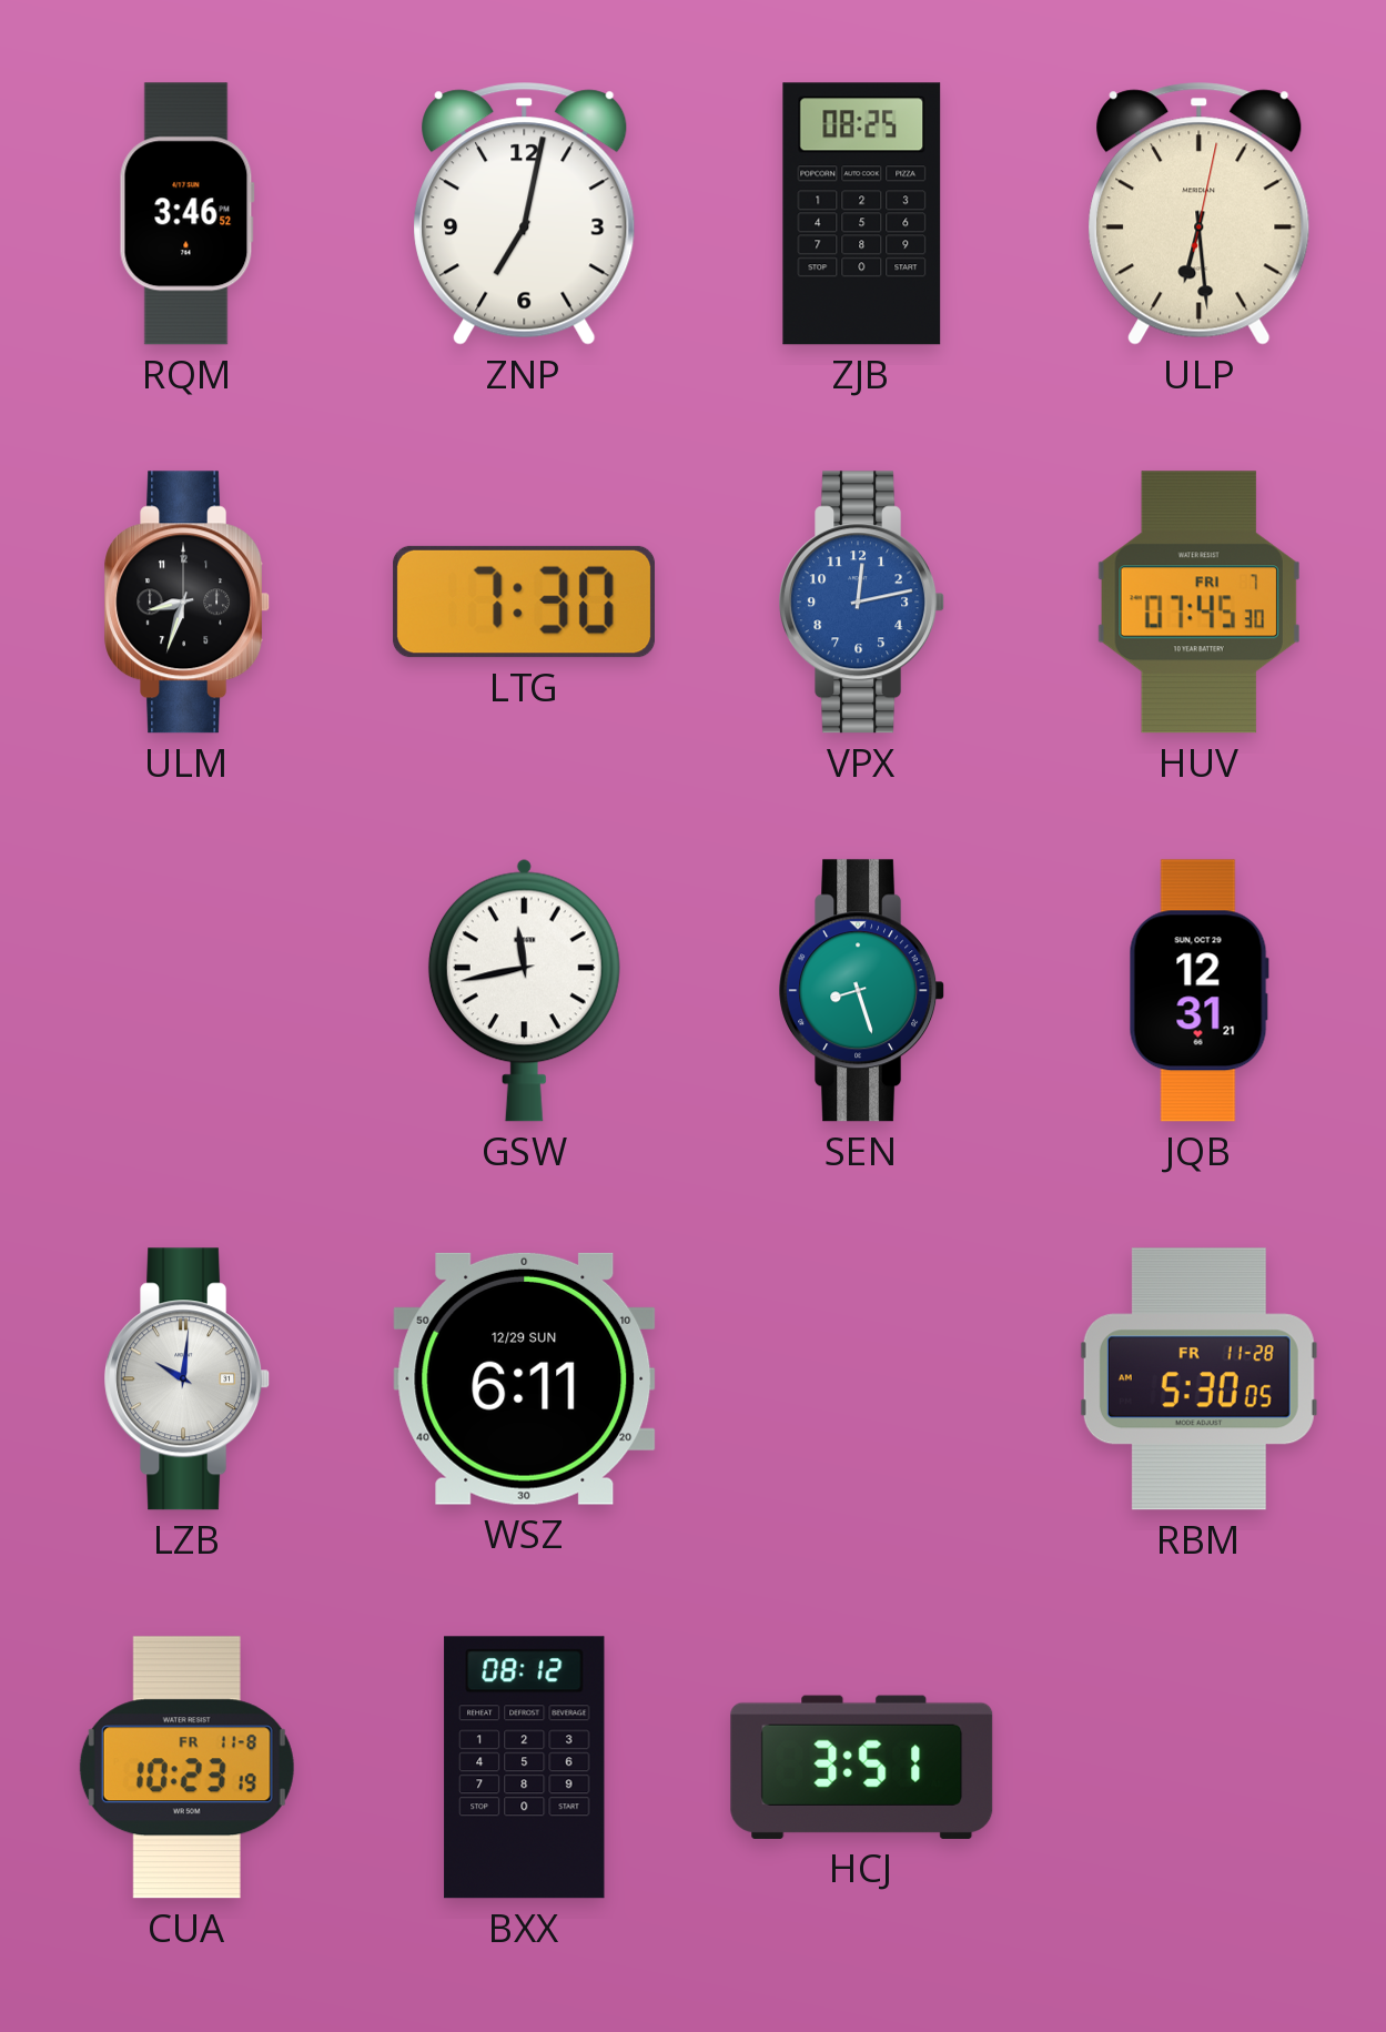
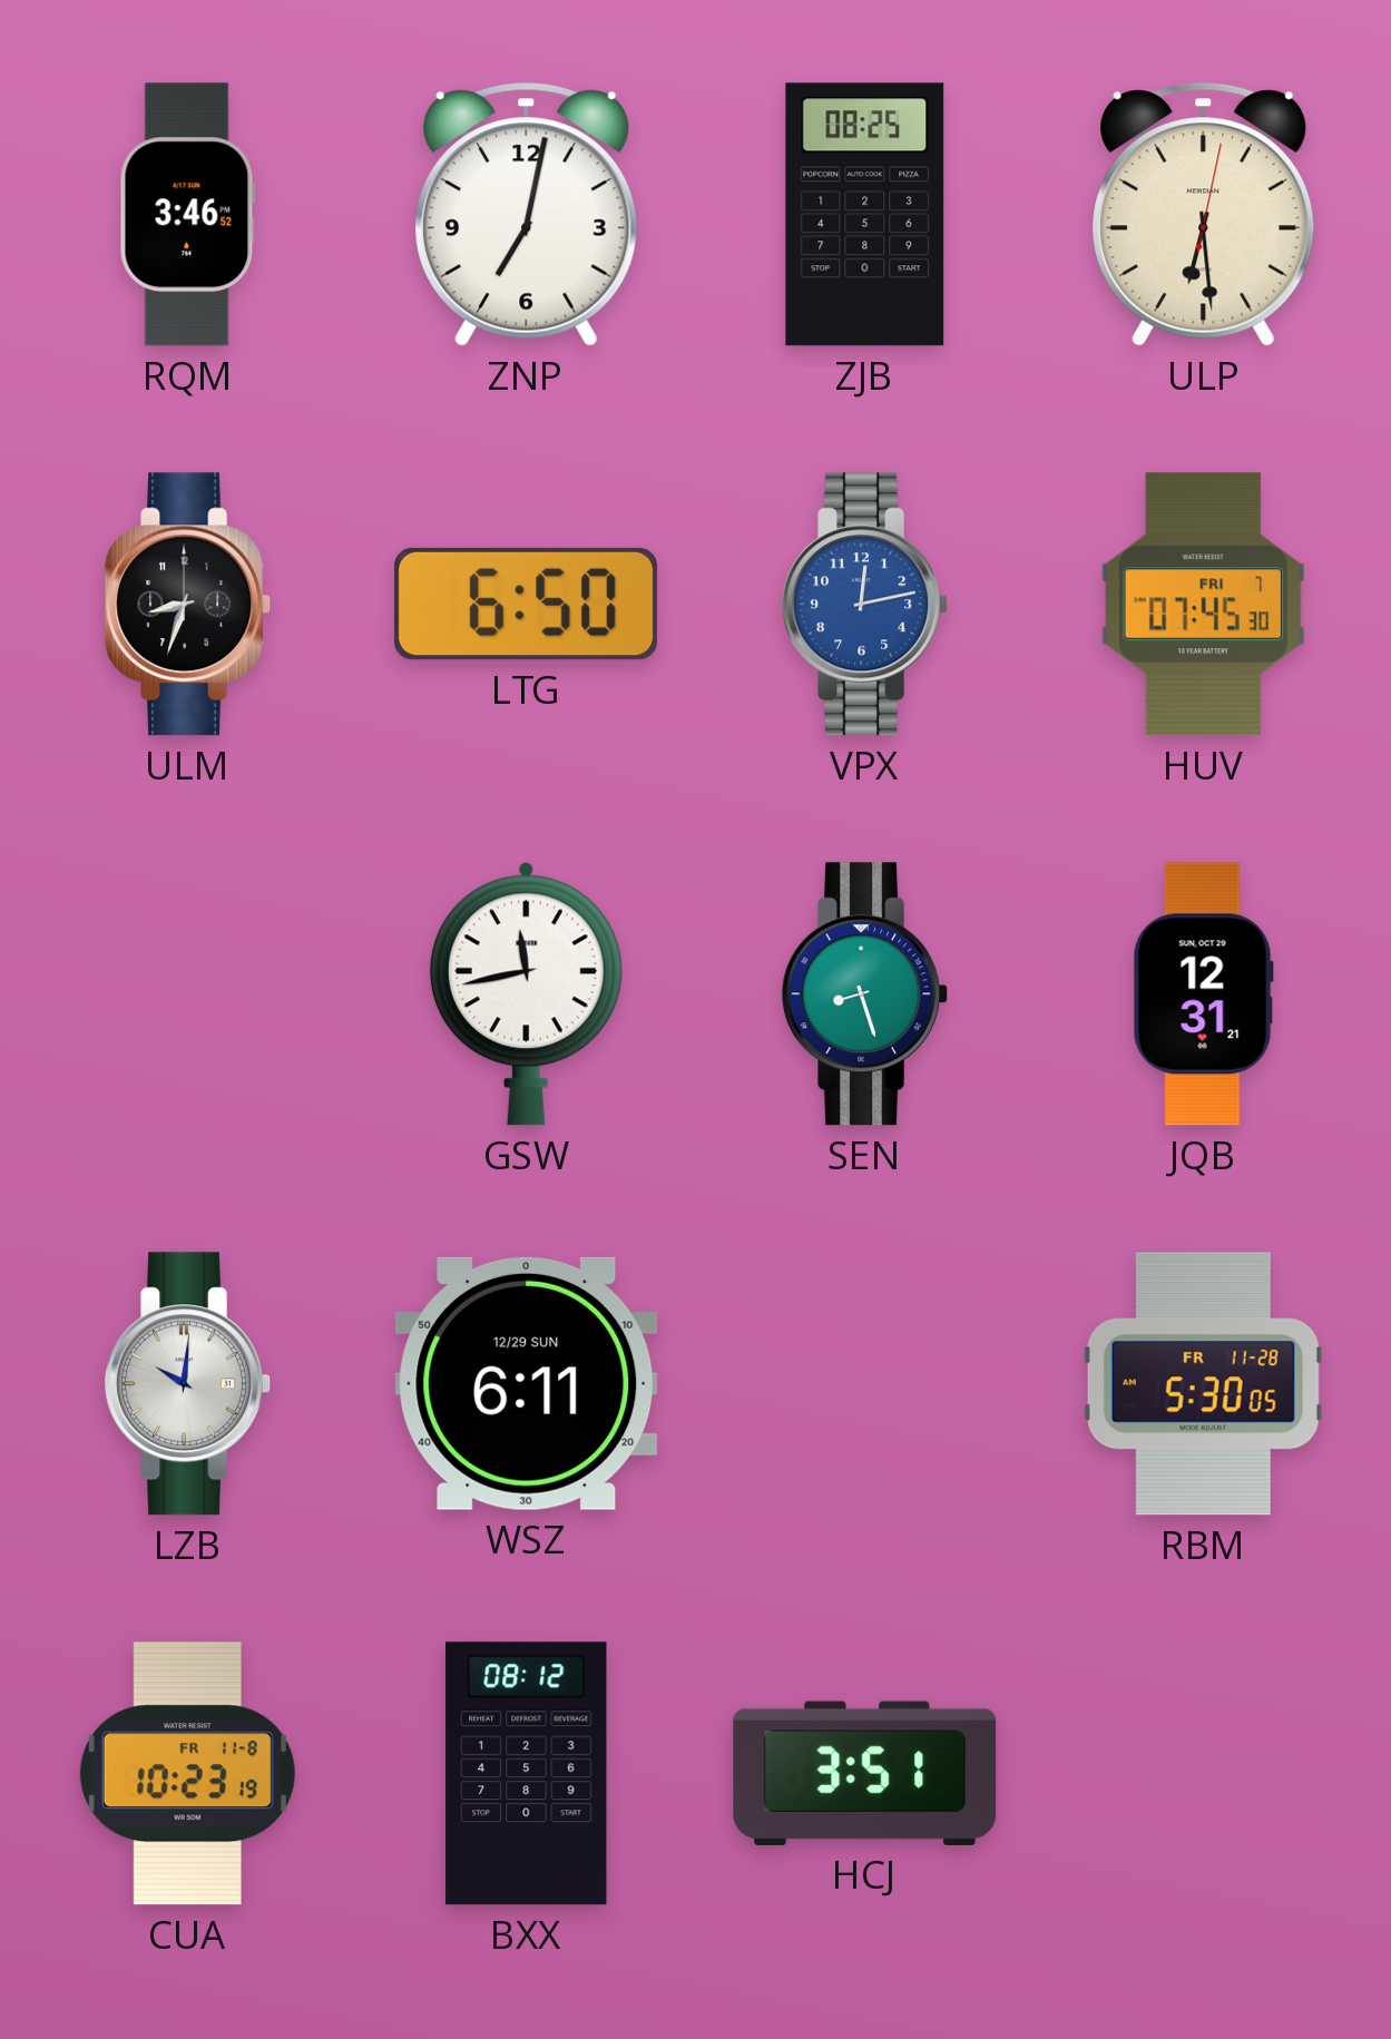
LTG: 7:30 -> 6:50
